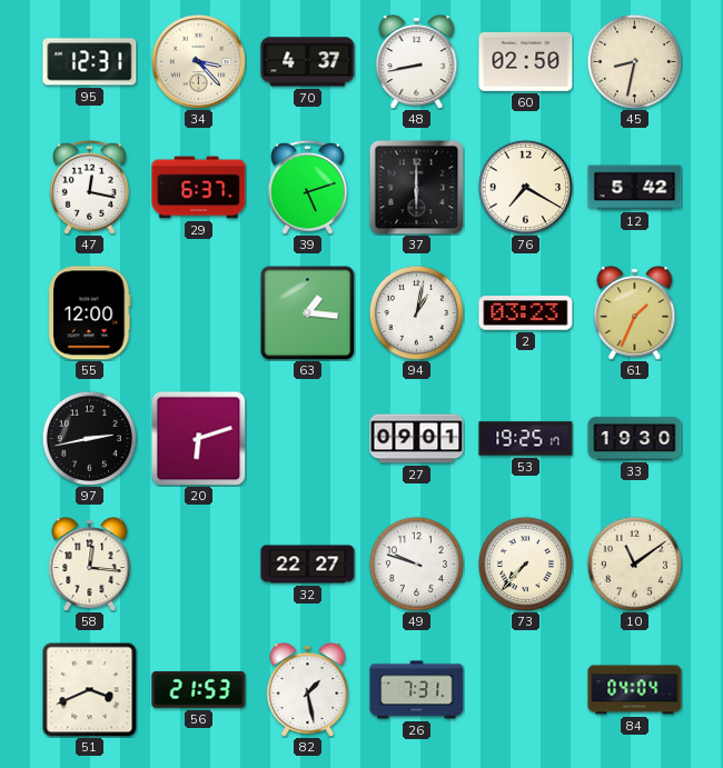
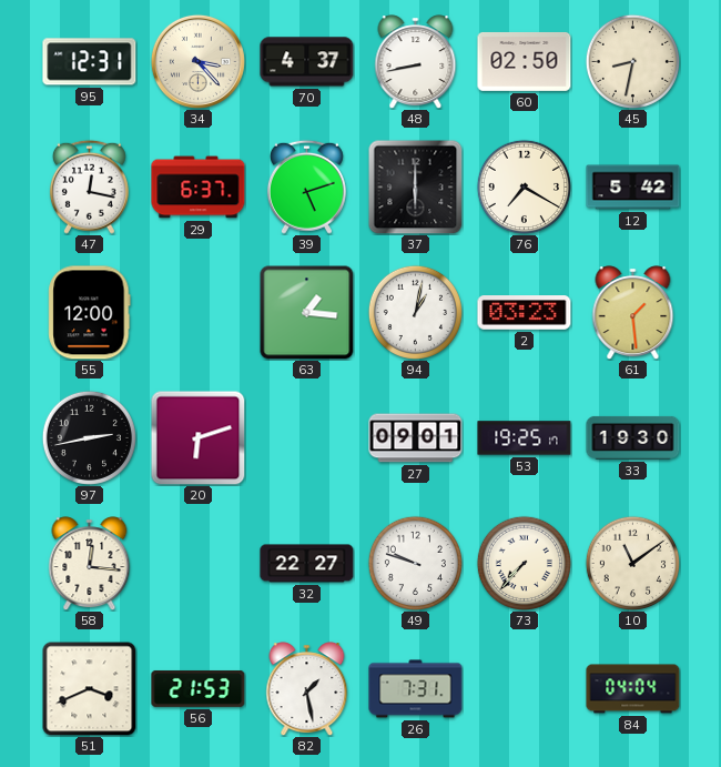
61: 1:34 -> 1:29
